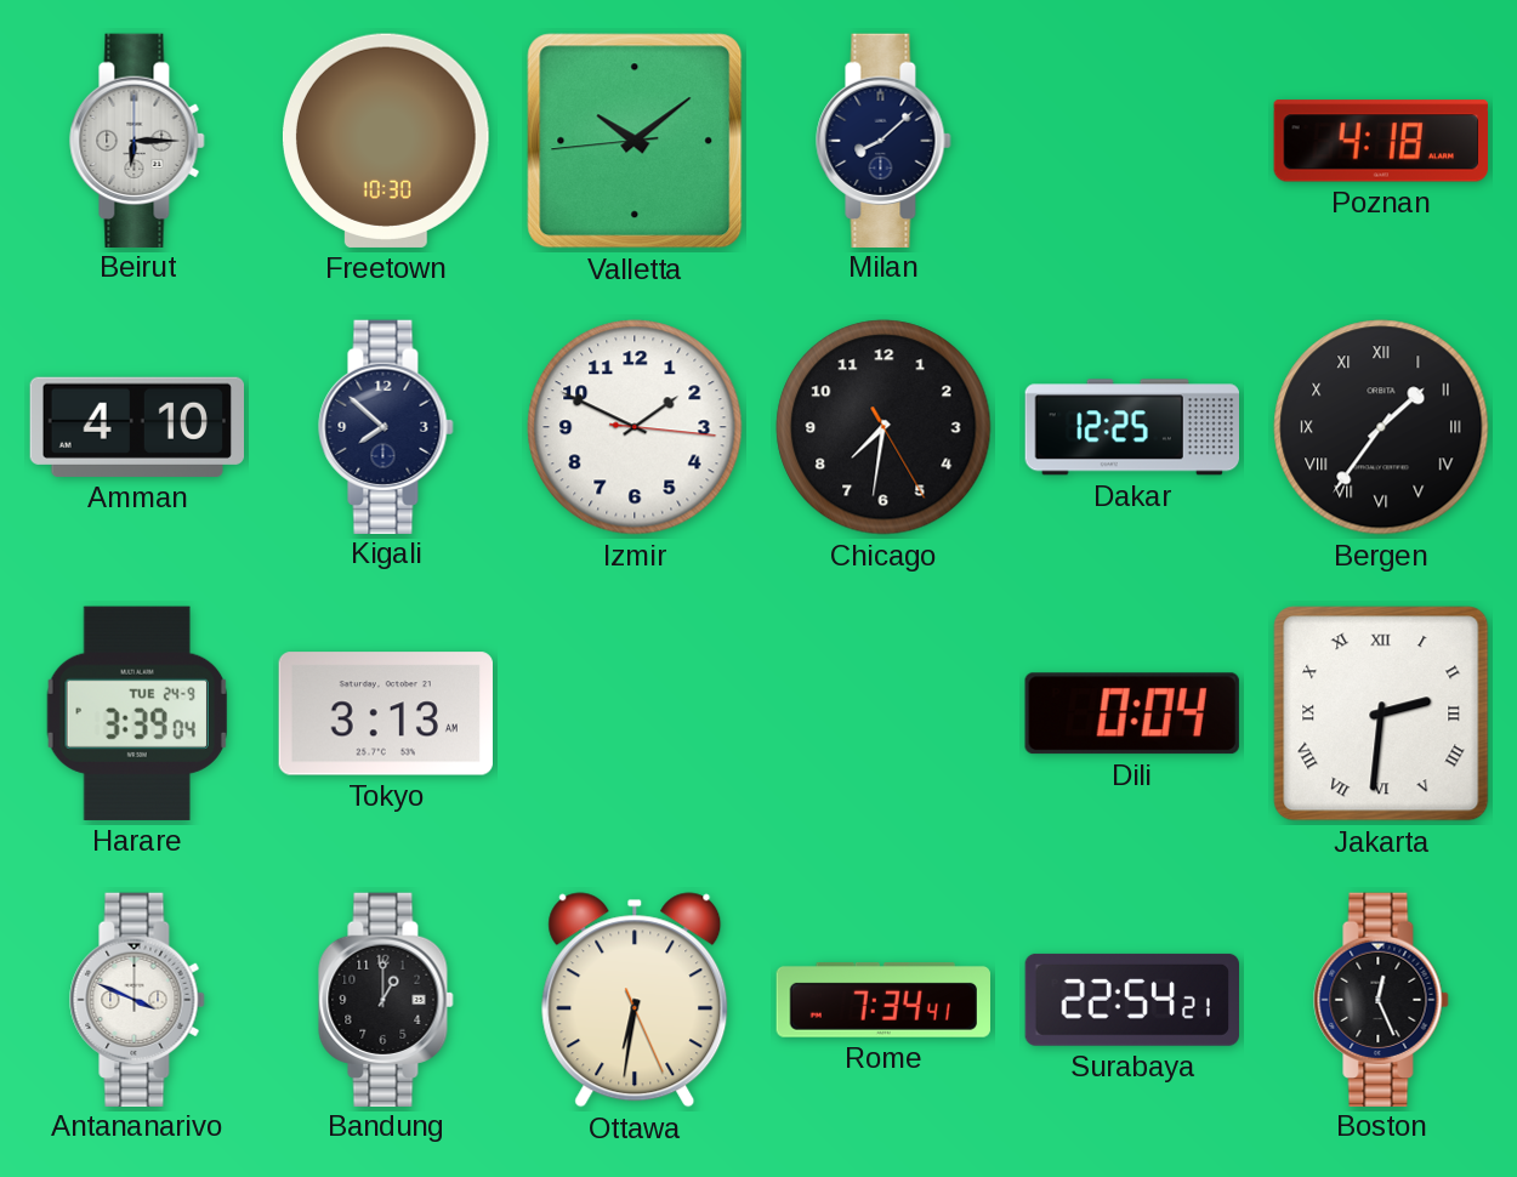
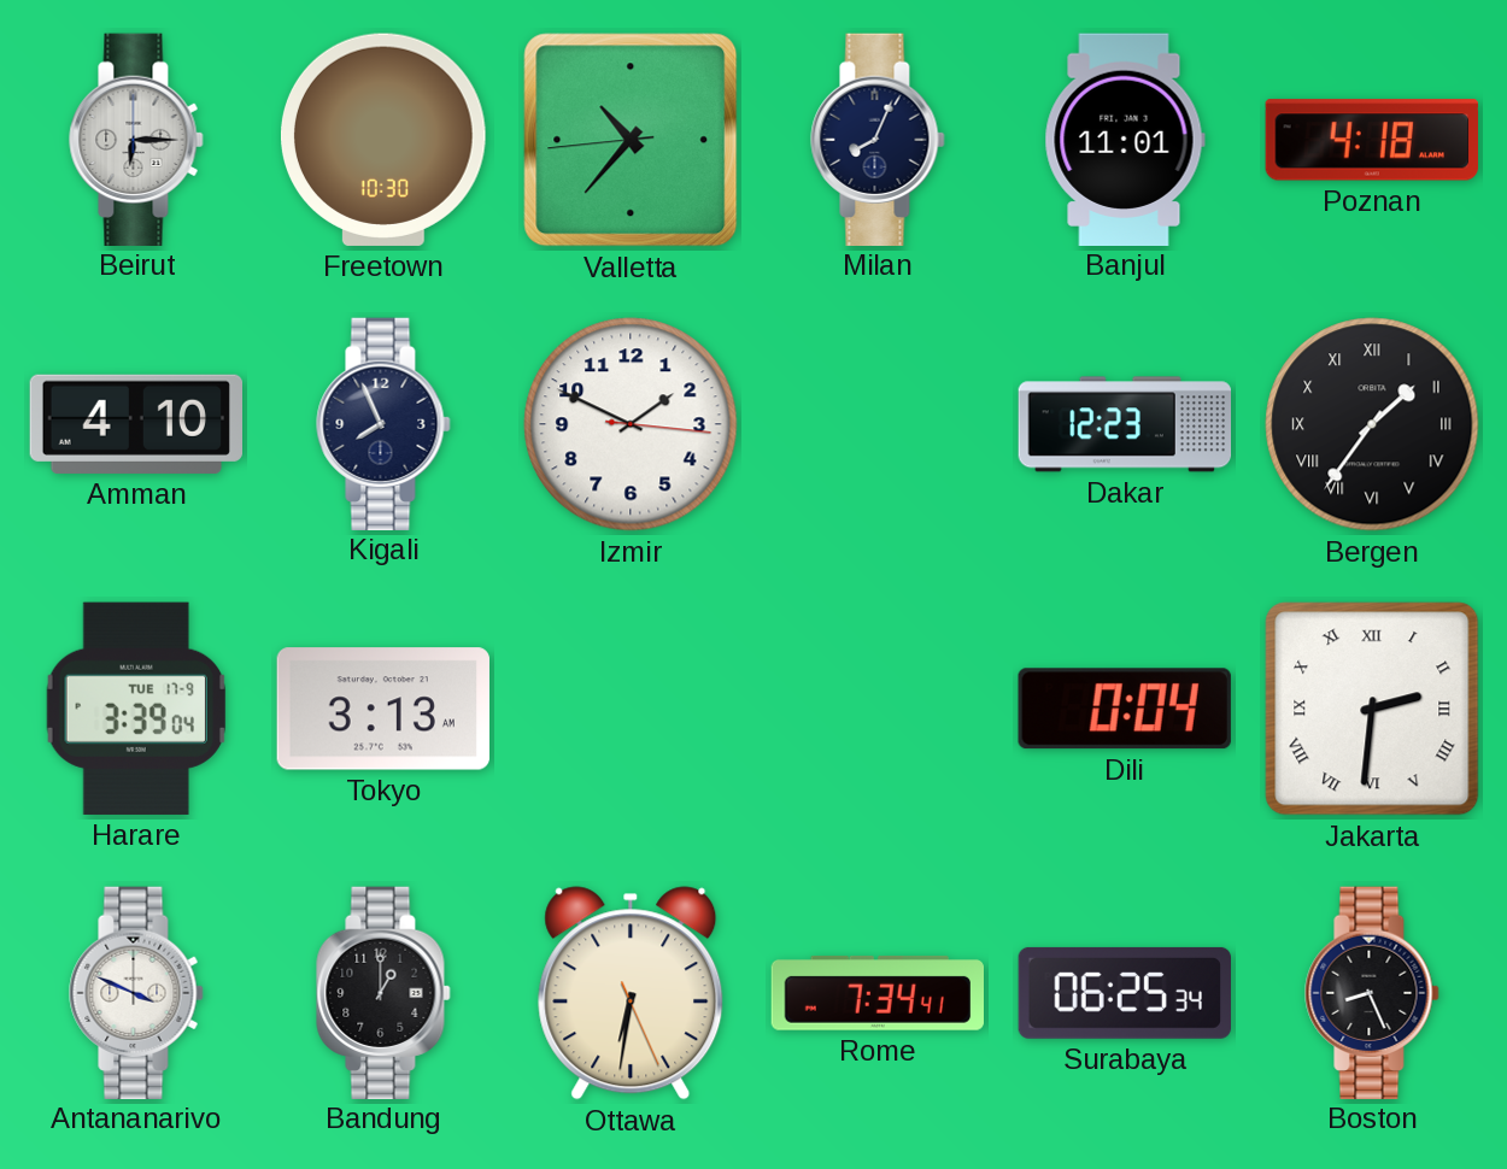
Valletta: 10:08 -> 10:36
Milan: 8:08 -> 8:04
Banjul: none -> 11:01
Kigali: 7:52 -> 7:56
Chicago: 7:31 -> none
Dakar: 12:25 -> 12:23
Harare date: TUE 24-9 -> TUE 17-9
Surabaya: 22:54 -> 06:25
Boston: 12:26 -> 8:26
